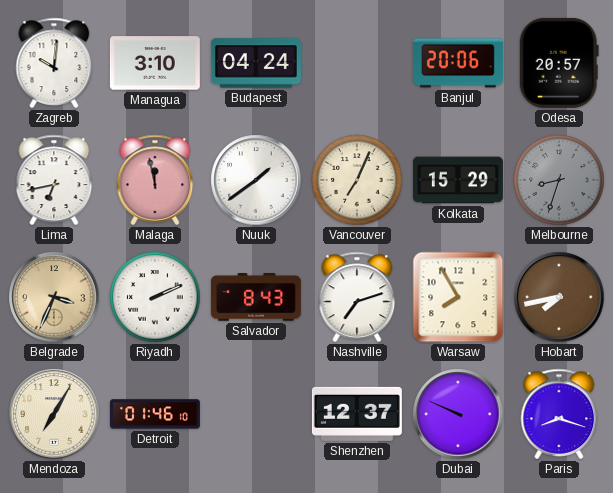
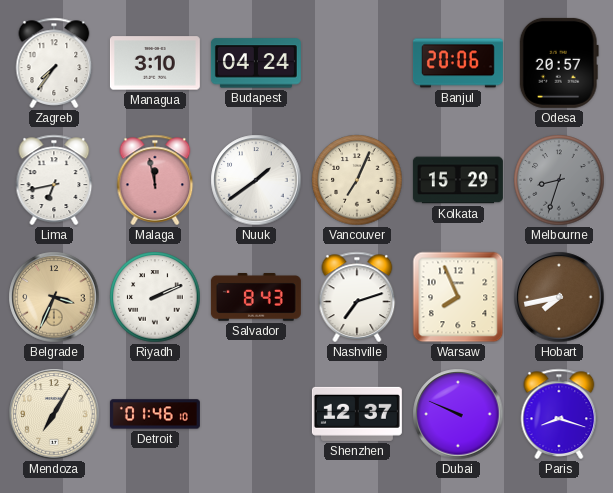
Zagreb: 10:01 -> 7:36
Warsaw: 7:55 -> 7:56
